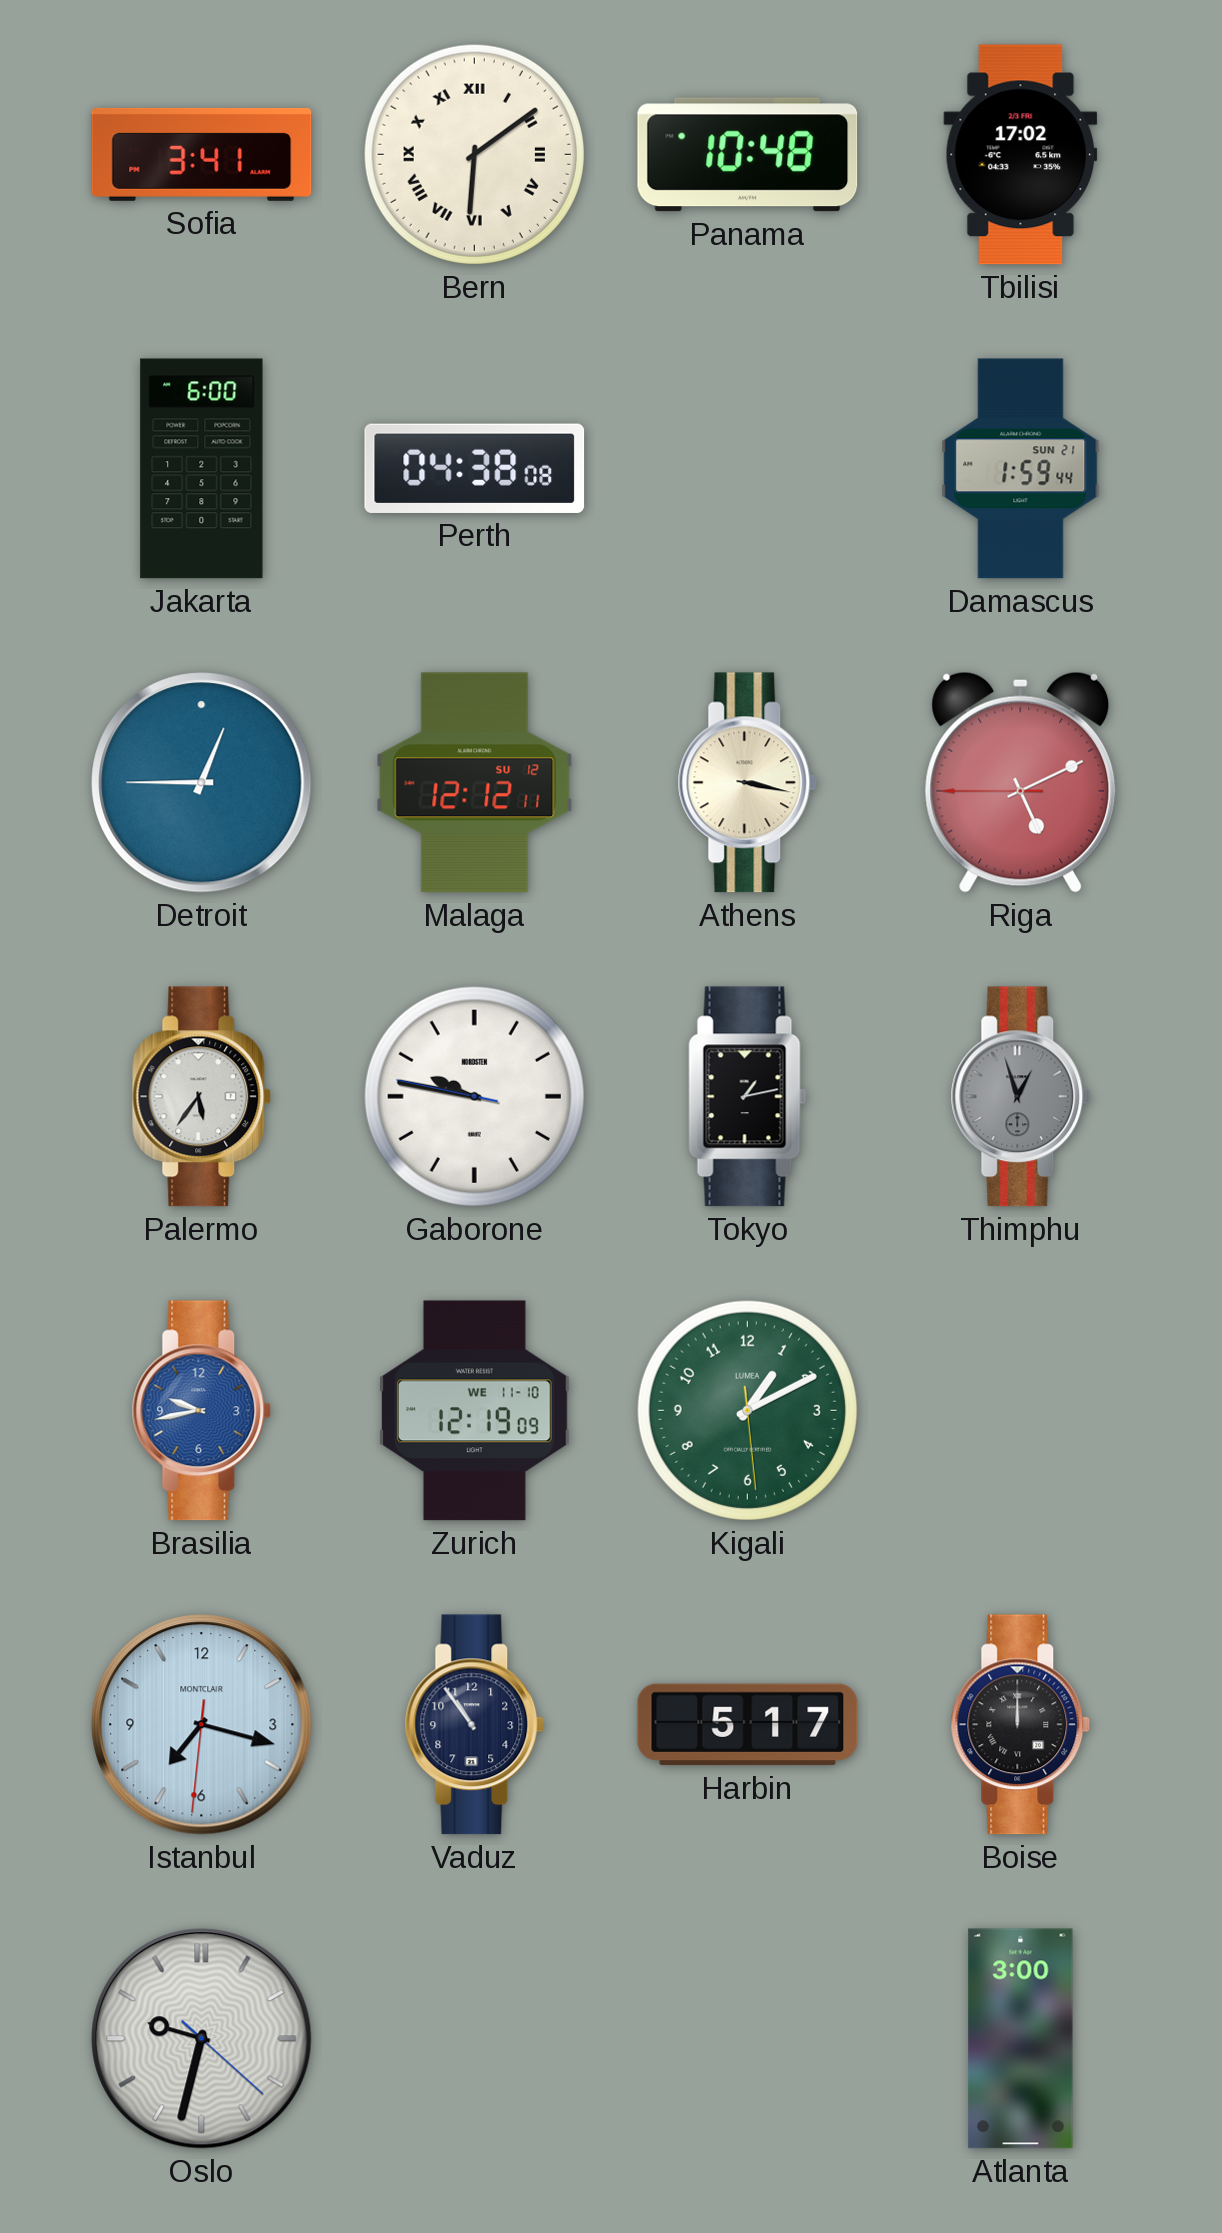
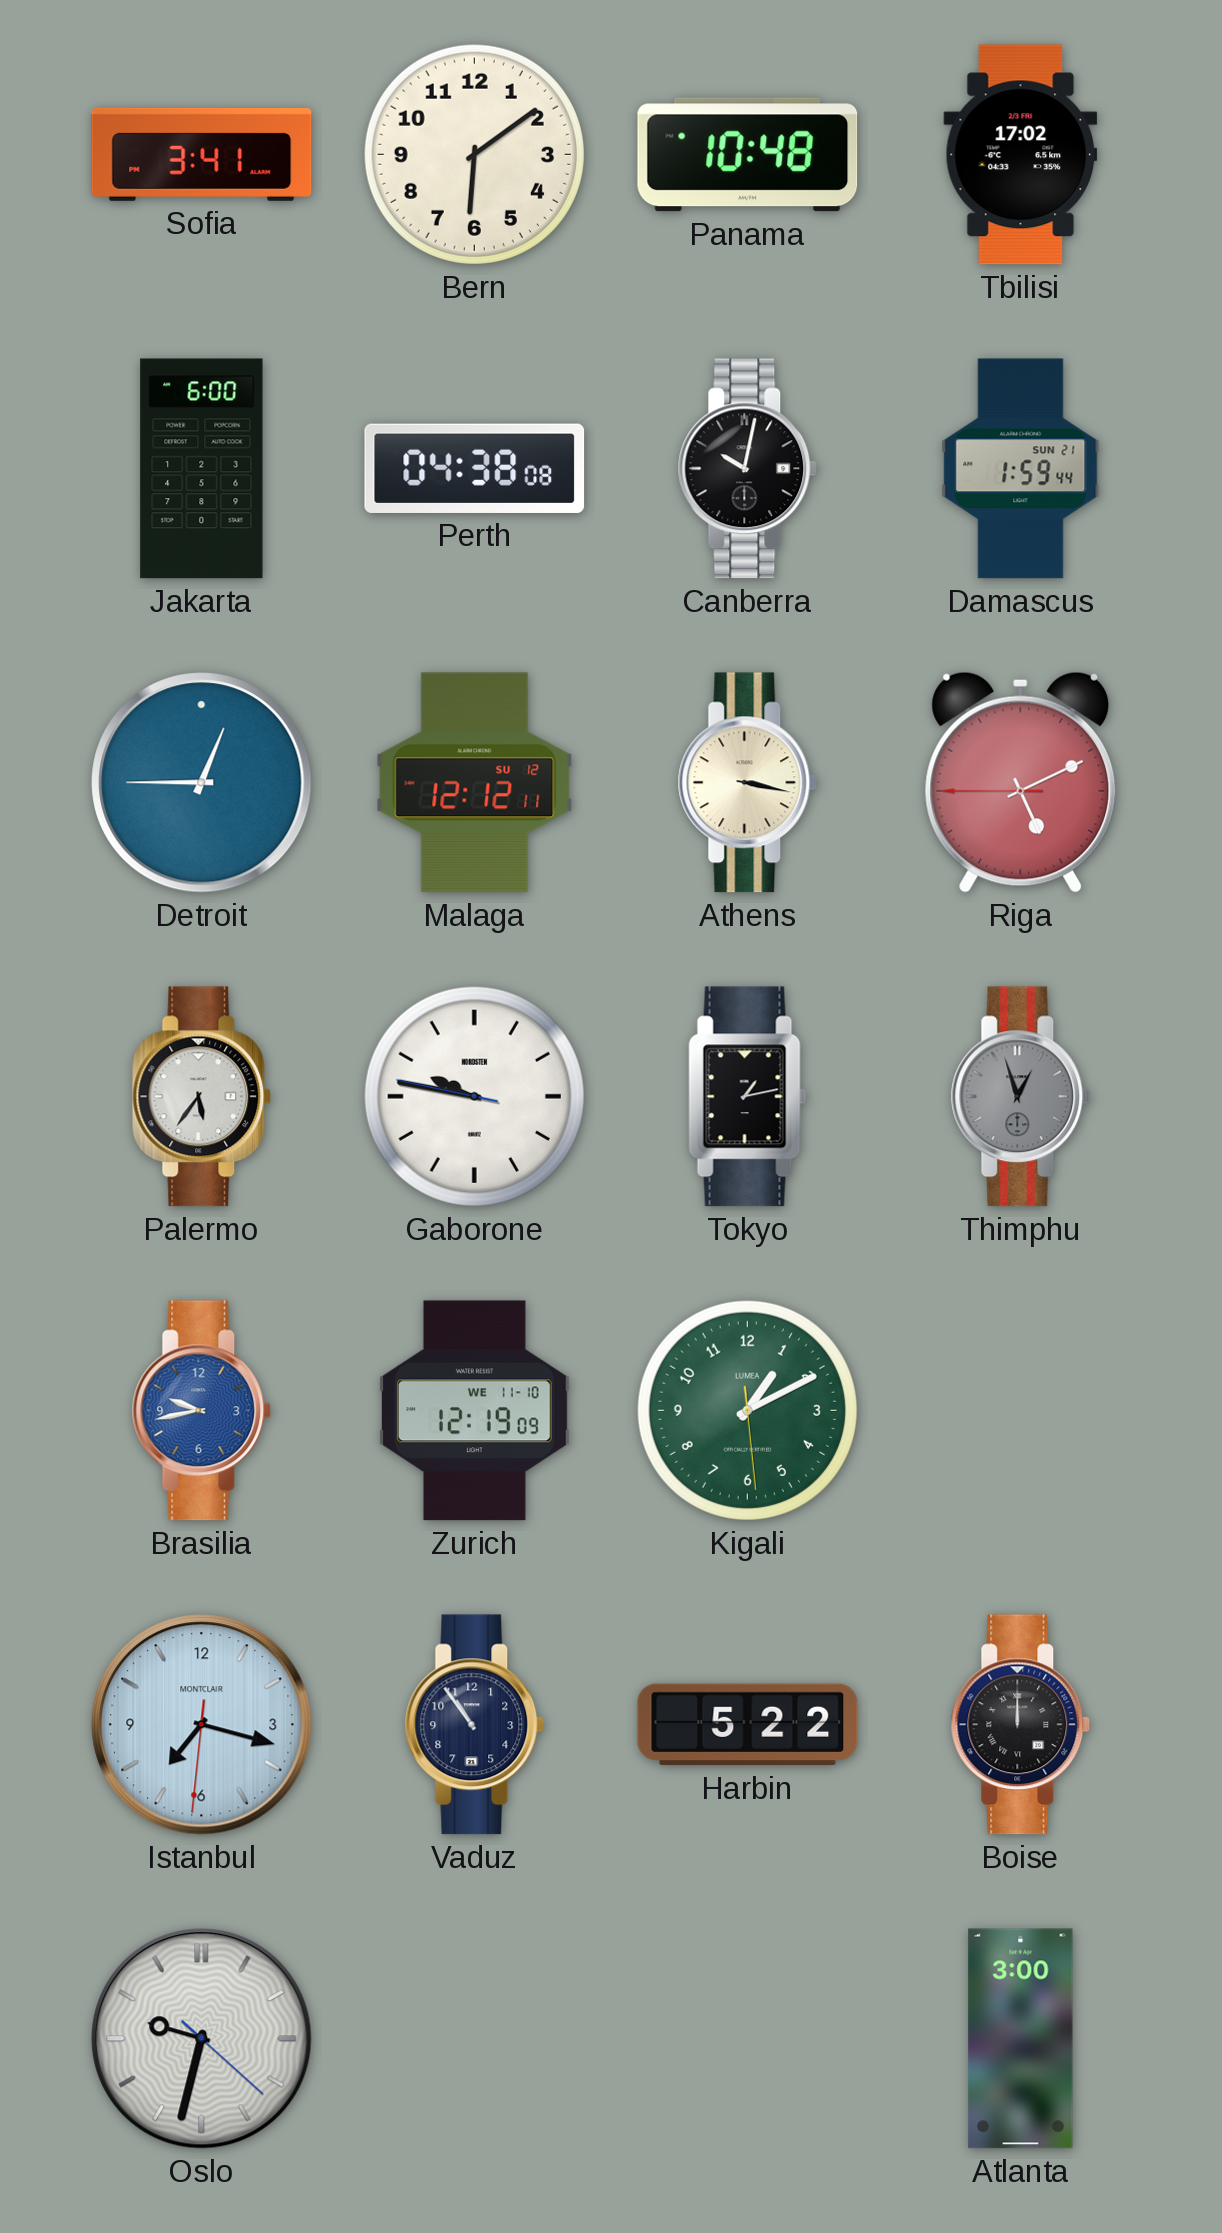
Bern numerals: Roman -> Arabic
Canberra: none -> 10:02
Harbin: 5:17 -> 5:22
